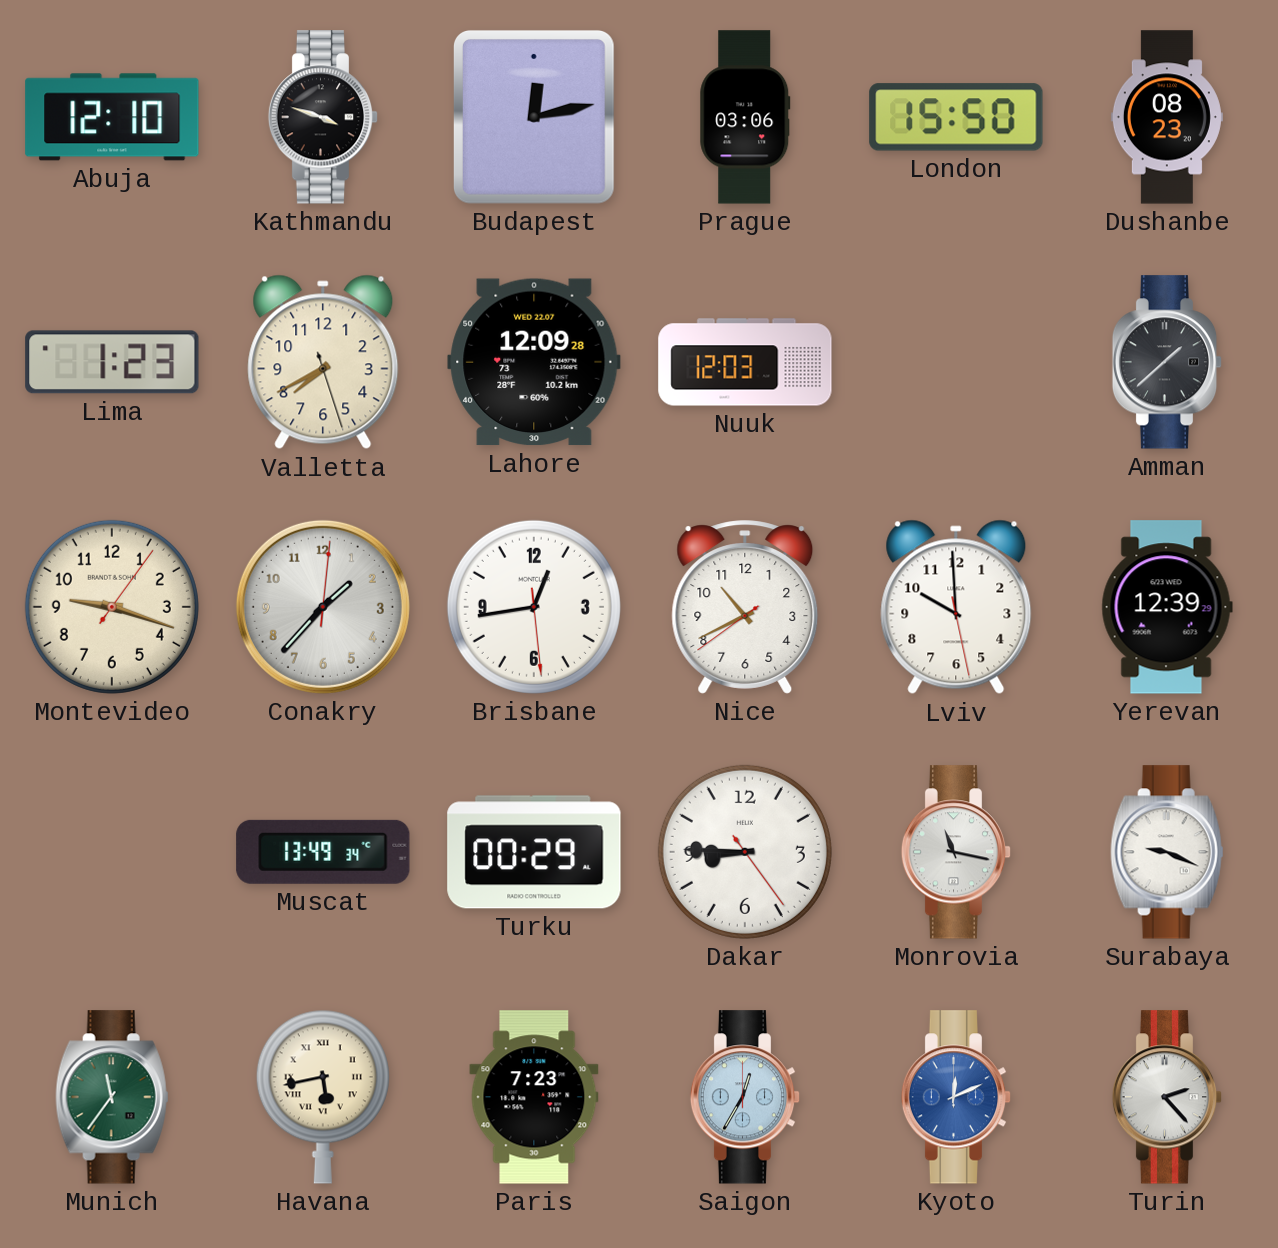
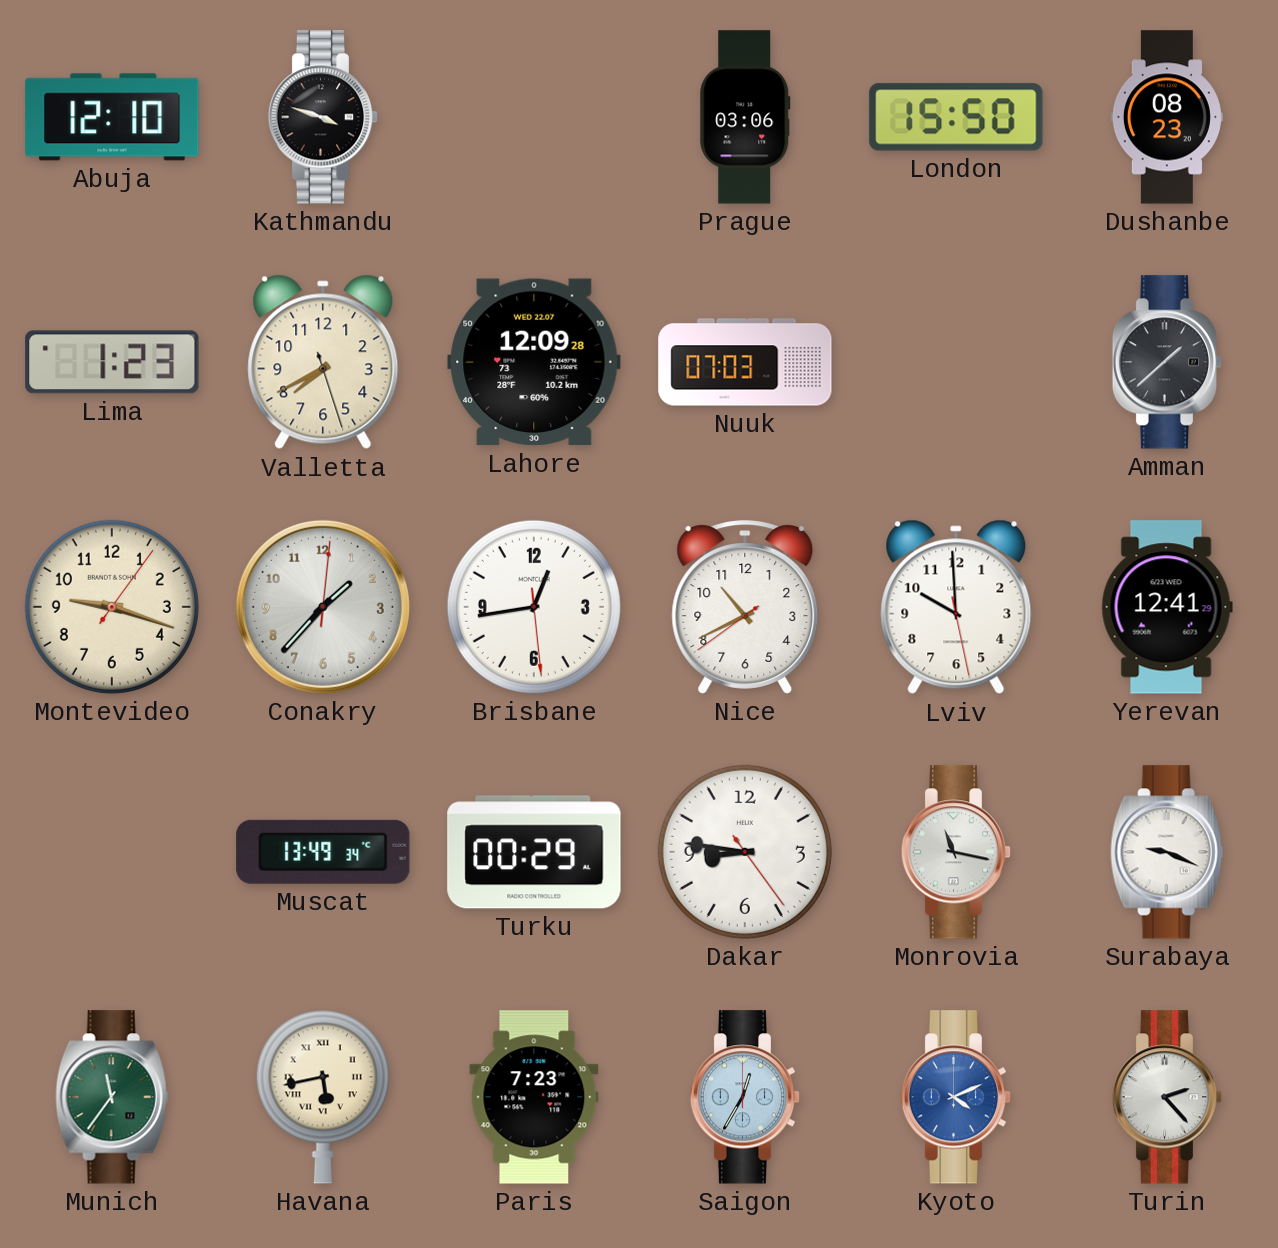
Budapest: 12:13 -> none
Nuuk: 12:03 -> 07:03
Yerevan: 12:39 -> 12:41
Dakar: 8:45 -> 8:46
Kyoto: 12:11 -> 4:11
